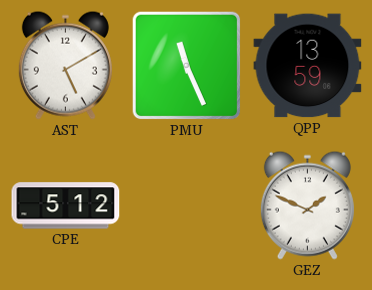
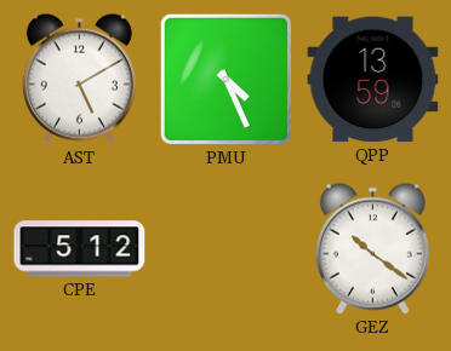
PMU: 11:26 -> 4:26
GEZ: 1:49 -> 10:21
